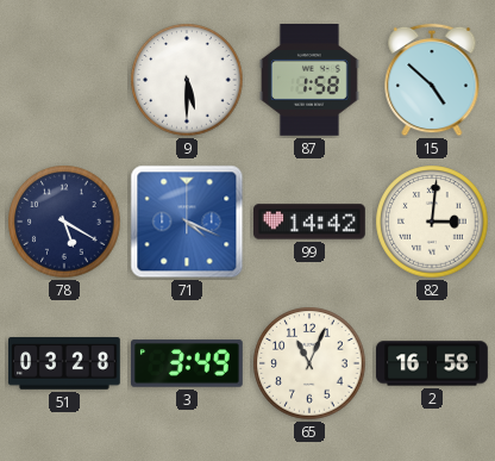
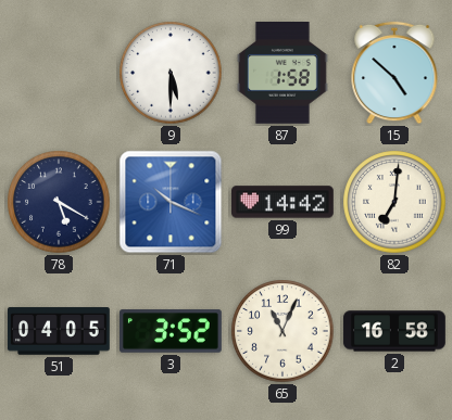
71: 4:19 -> 10:19
82: 3:01 -> 7:01
51: 03:28 -> 04:05
3: 3:49 -> 3:52
